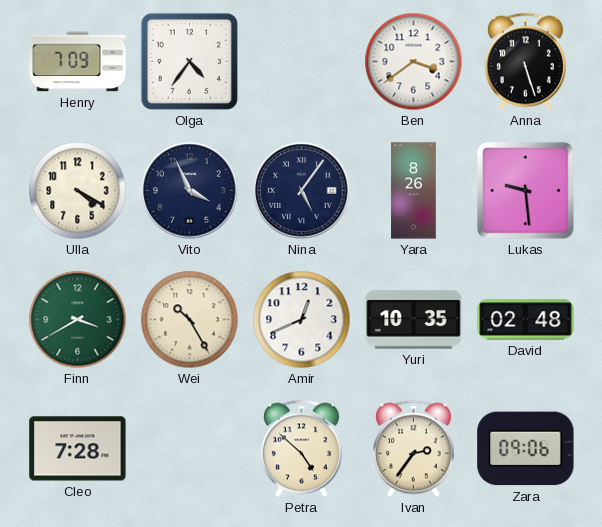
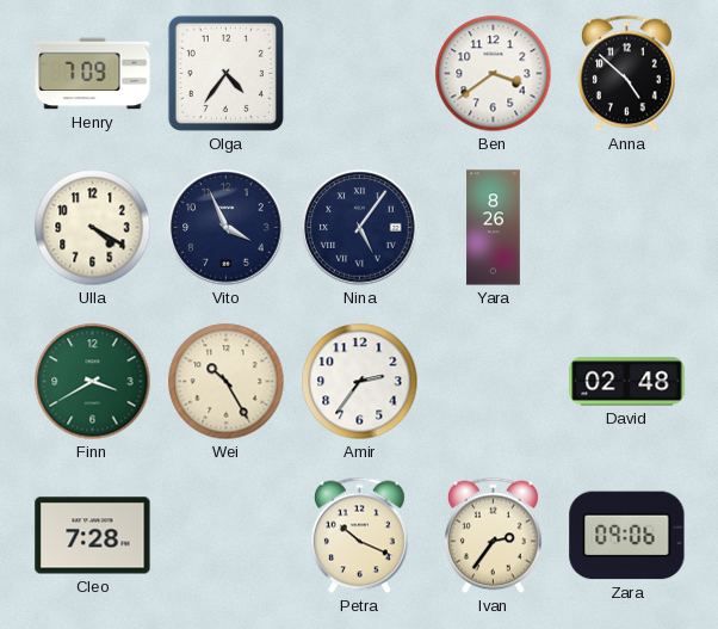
Anna: 5:27 -> 4:52
Lukas: 9:29 -> none
Amir: 12:41 -> 2:36
Yuri: 10:35 -> none
Petra: 4:52 -> 10:19
